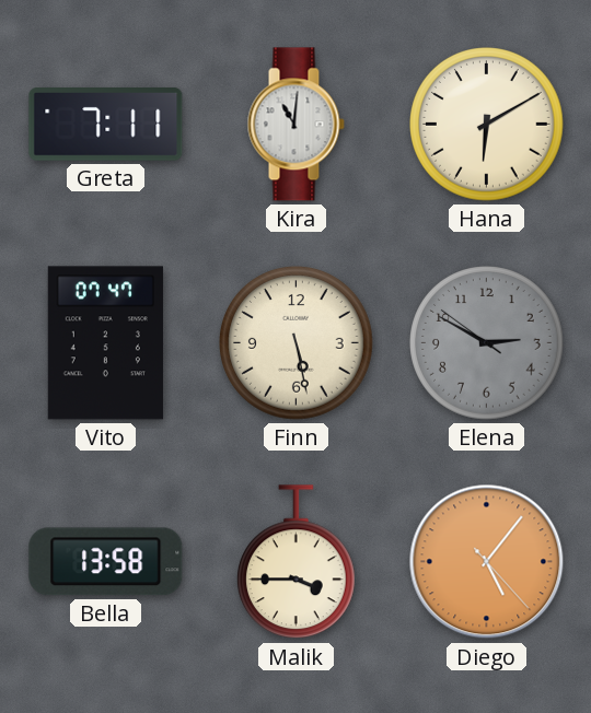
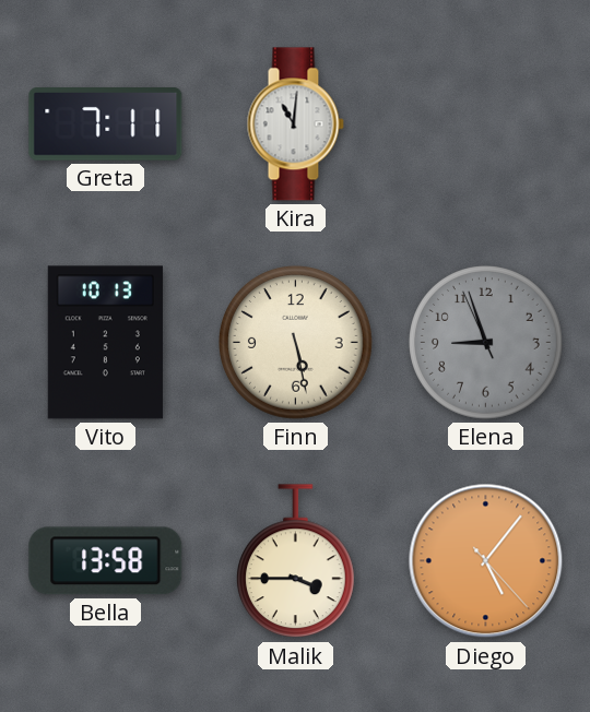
Hana: 6:10 -> none
Vito: 07:47 -> 10:13
Elena: 2:49 -> 8:56
